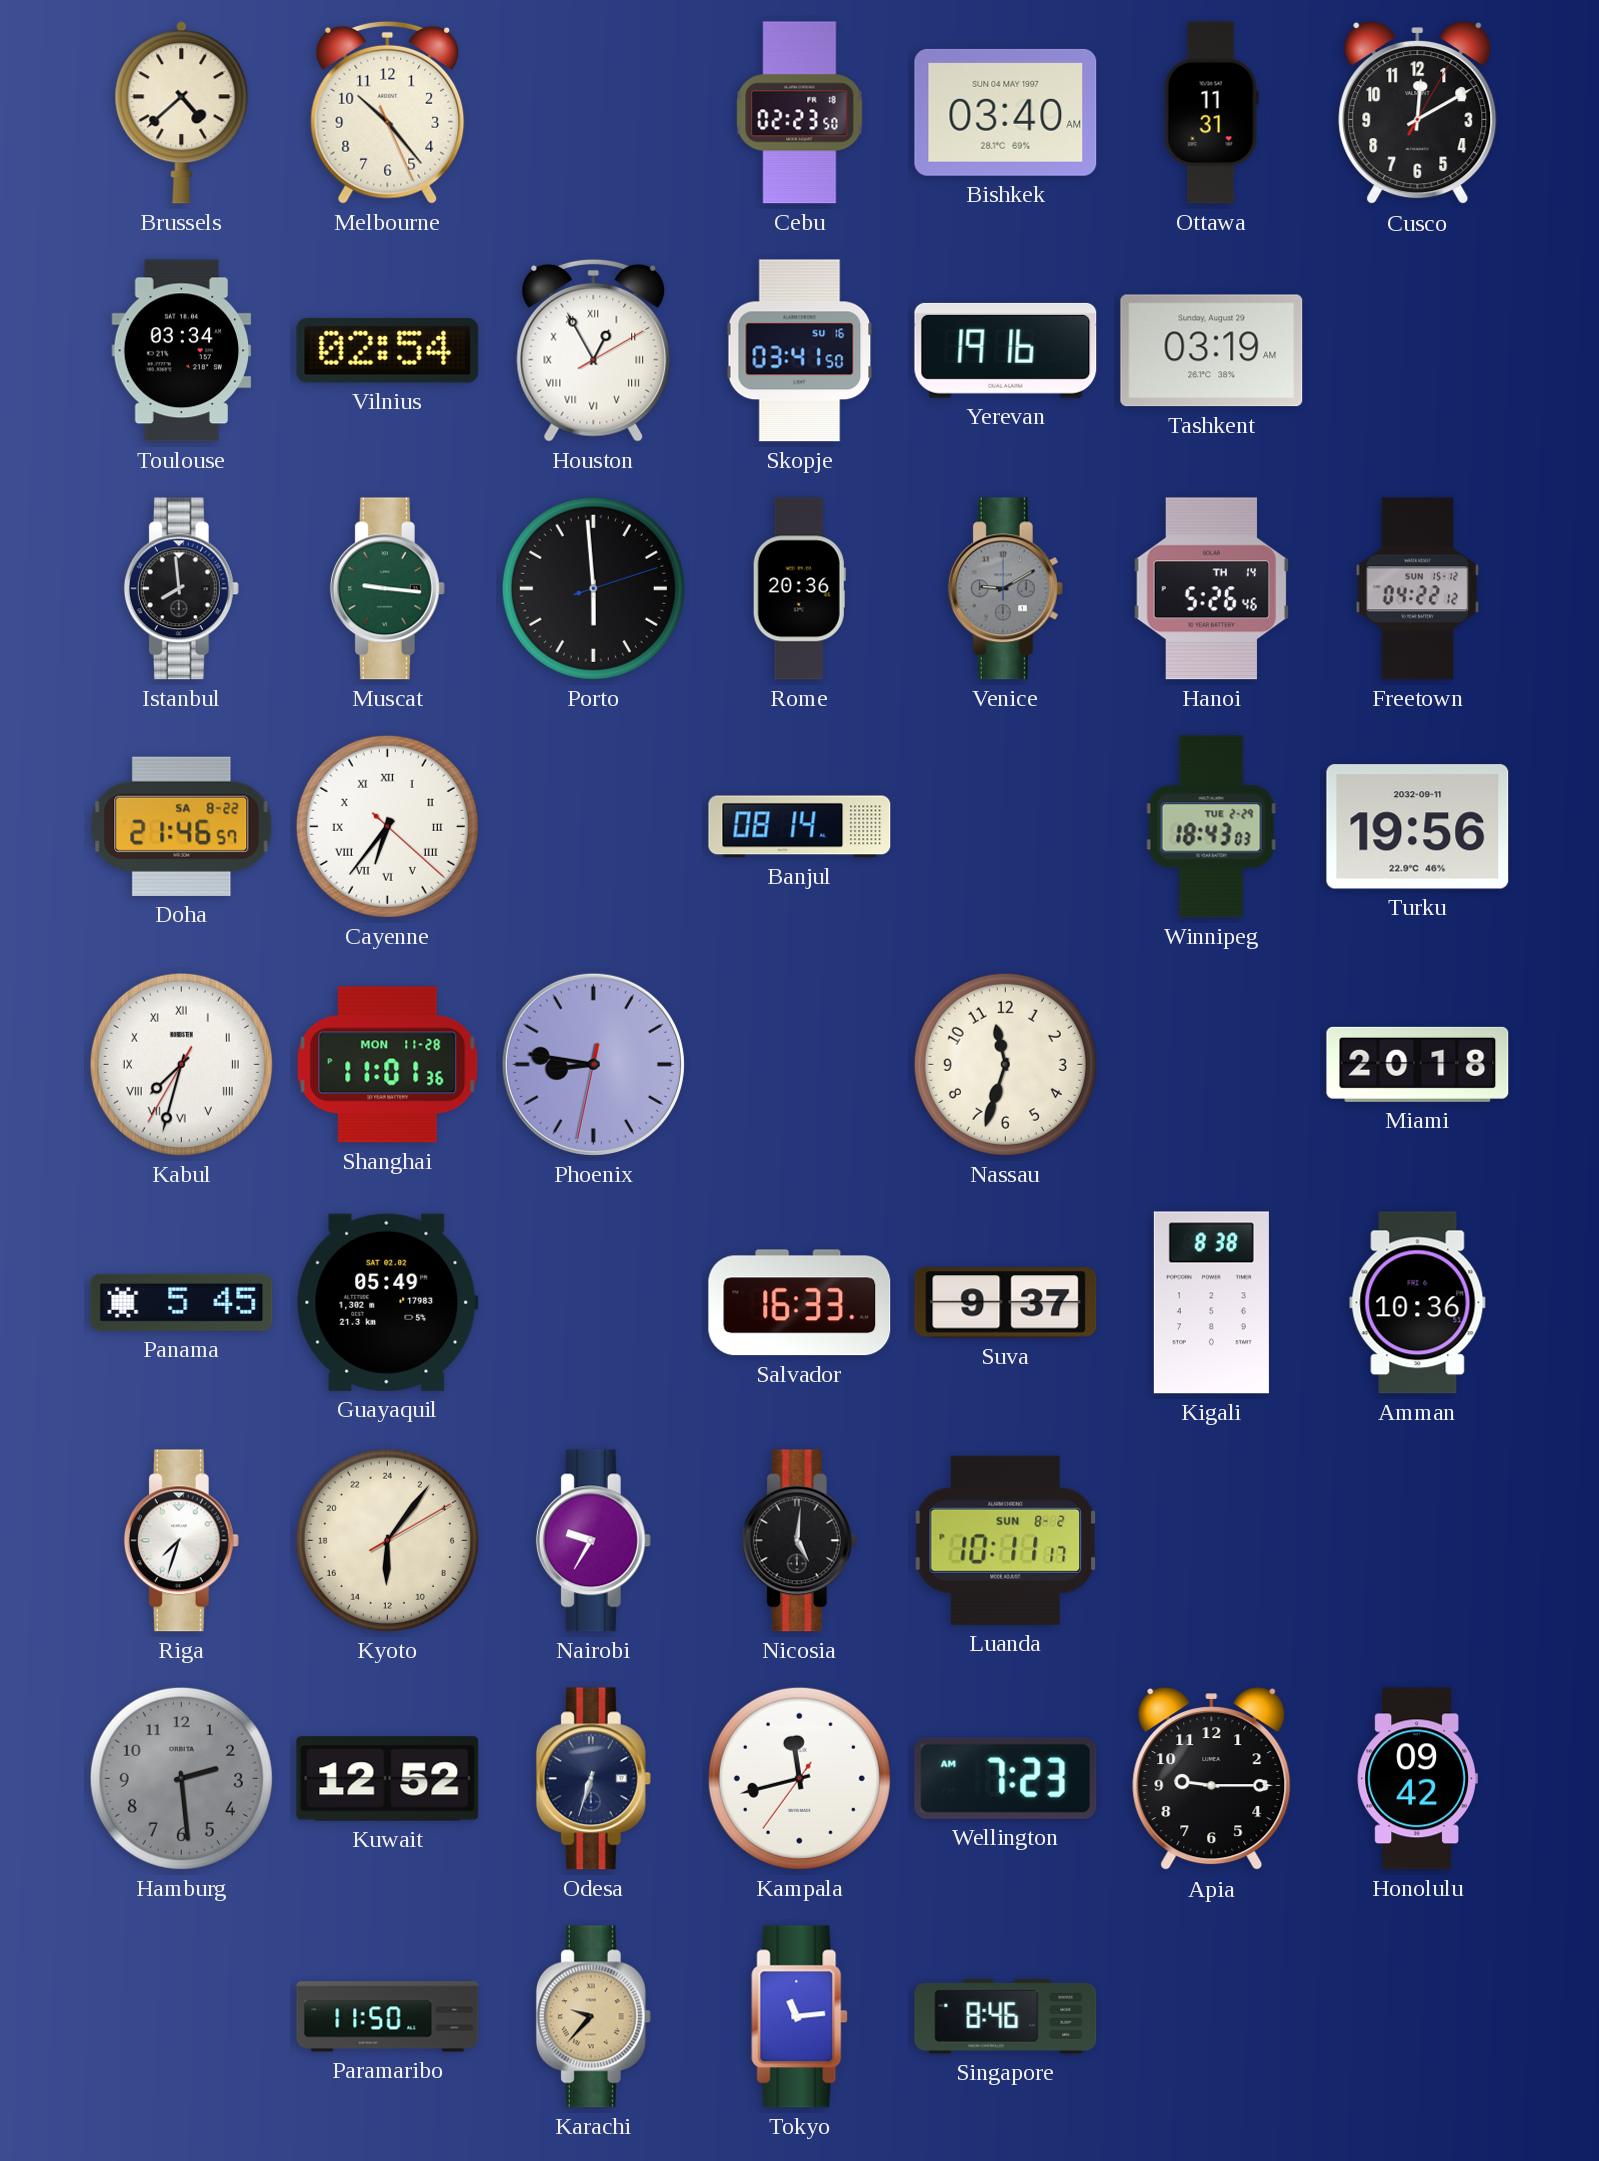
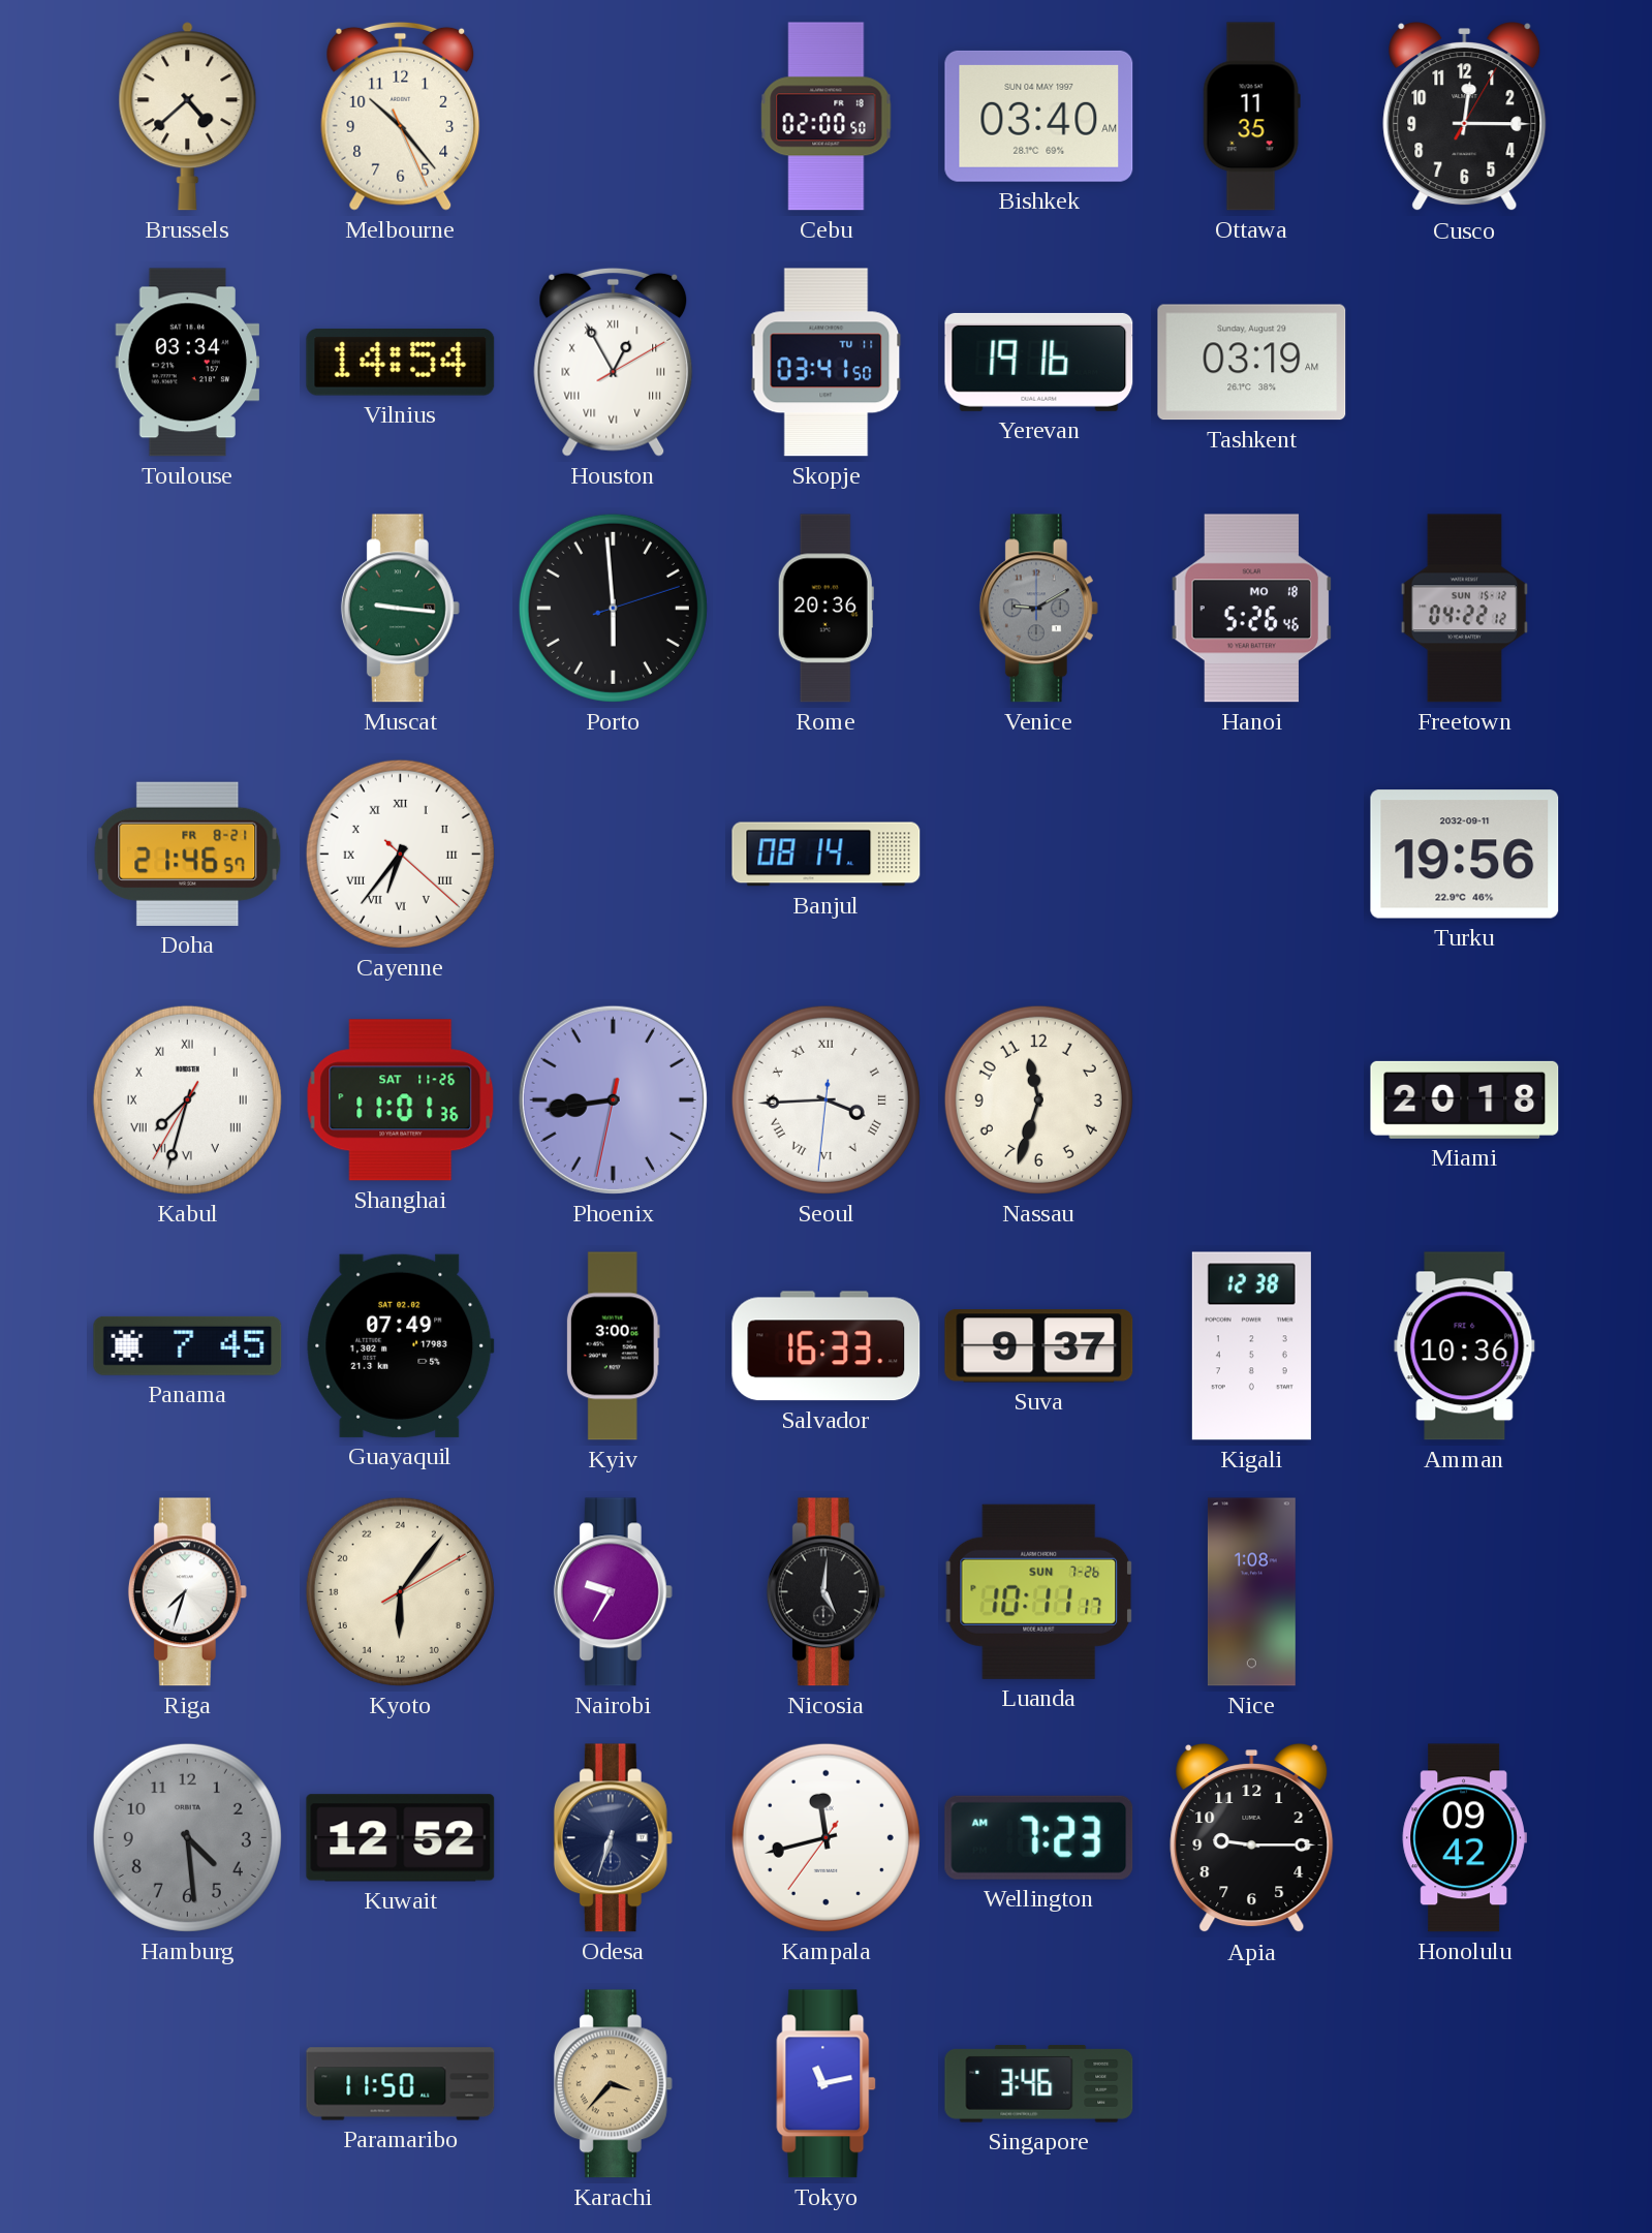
Cebu: 02:23 -> 02:00
Ottawa: 11:31 -> 11:35
Cusco: 12:10 -> 12:15
Vilnius: 02:54 -> 14:54
Skopje date: SU 16 -> TU 11
Istanbul: 7:59 -> none
Hanoi date: TH 14 -> MO 18
Doha date: SA 8-22 -> FR 8-21
Winnipeg: 18:43 -> none
Shanghai date: MON 11-28 -> SAT 11-26
Phoenix: 8:46 -> 8:43
Seoul: none -> 3:44
Panama: 5:45 -> 7:45
Guayaquil: 05:49 -> 07:49
Kyiv: none -> 3:00
Kigali: 8:38 -> 12:38
Luanda date: SUN 8-2 -> SUN 7-26
Nice: none -> 1:08
Hamburg: 2:29 -> 4:29
Karachi: 9:37 -> 3:37
Tokyo: 11:14 -> 11:13
Singapore: 8:46 -> 3:46
